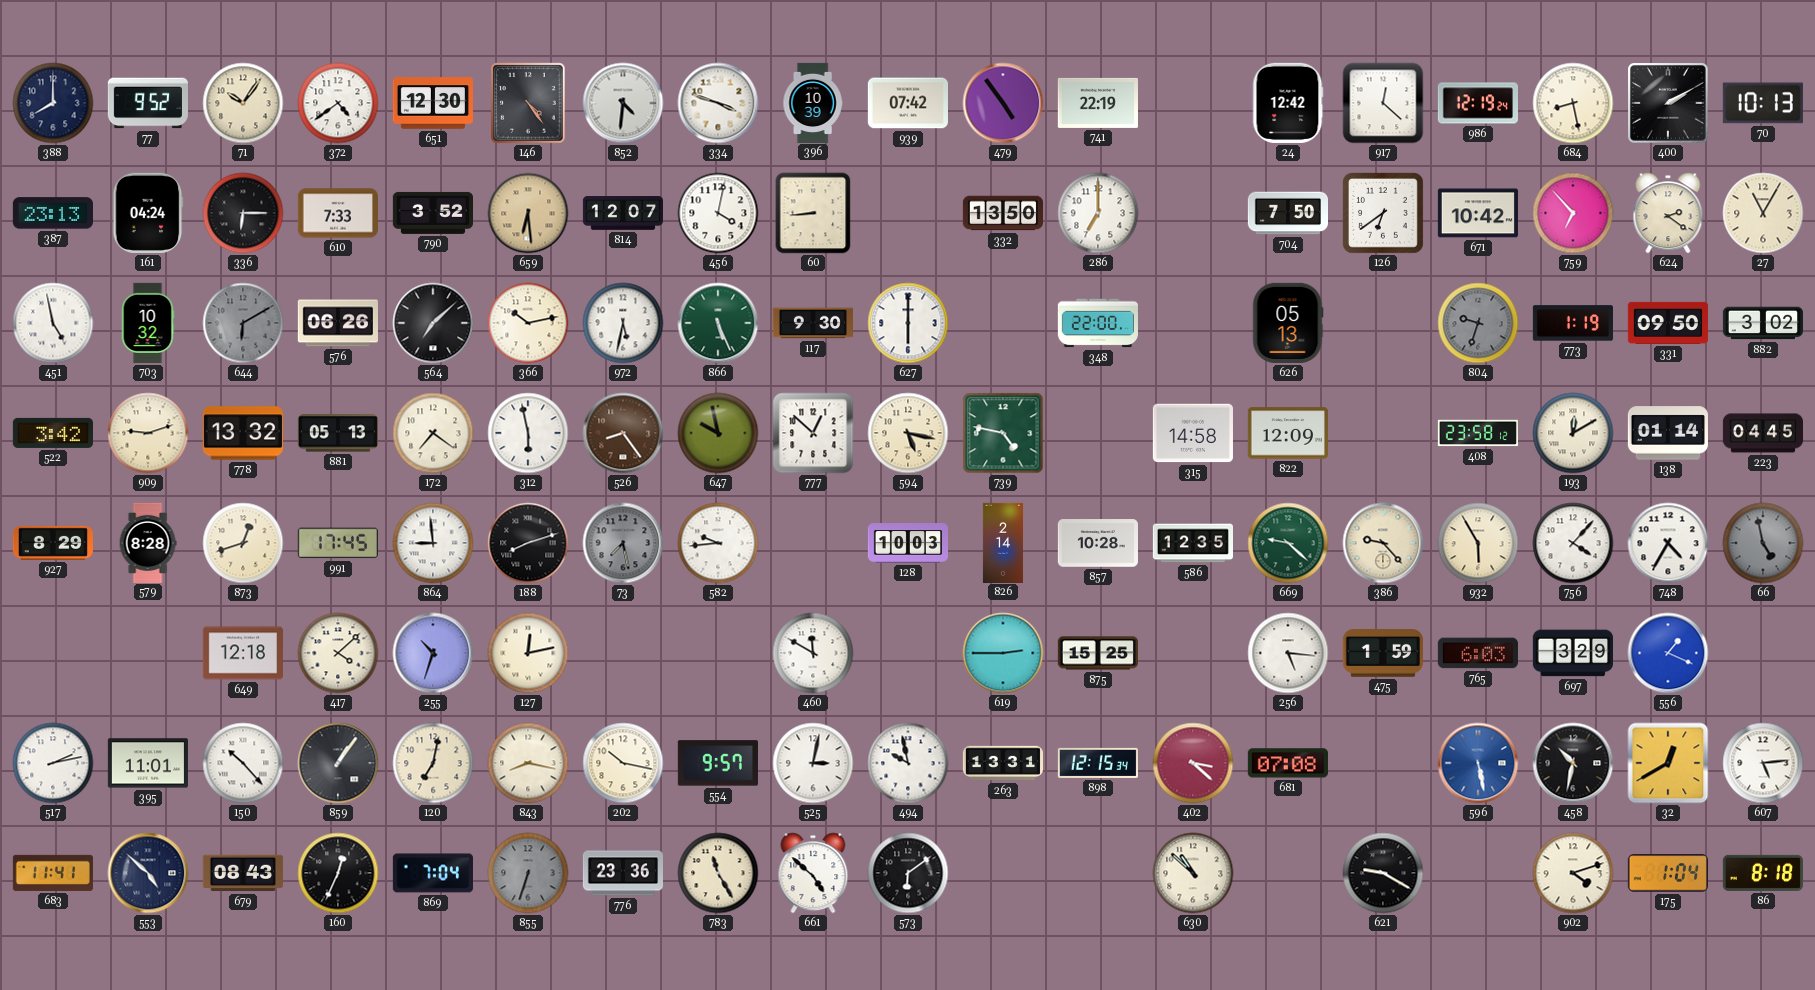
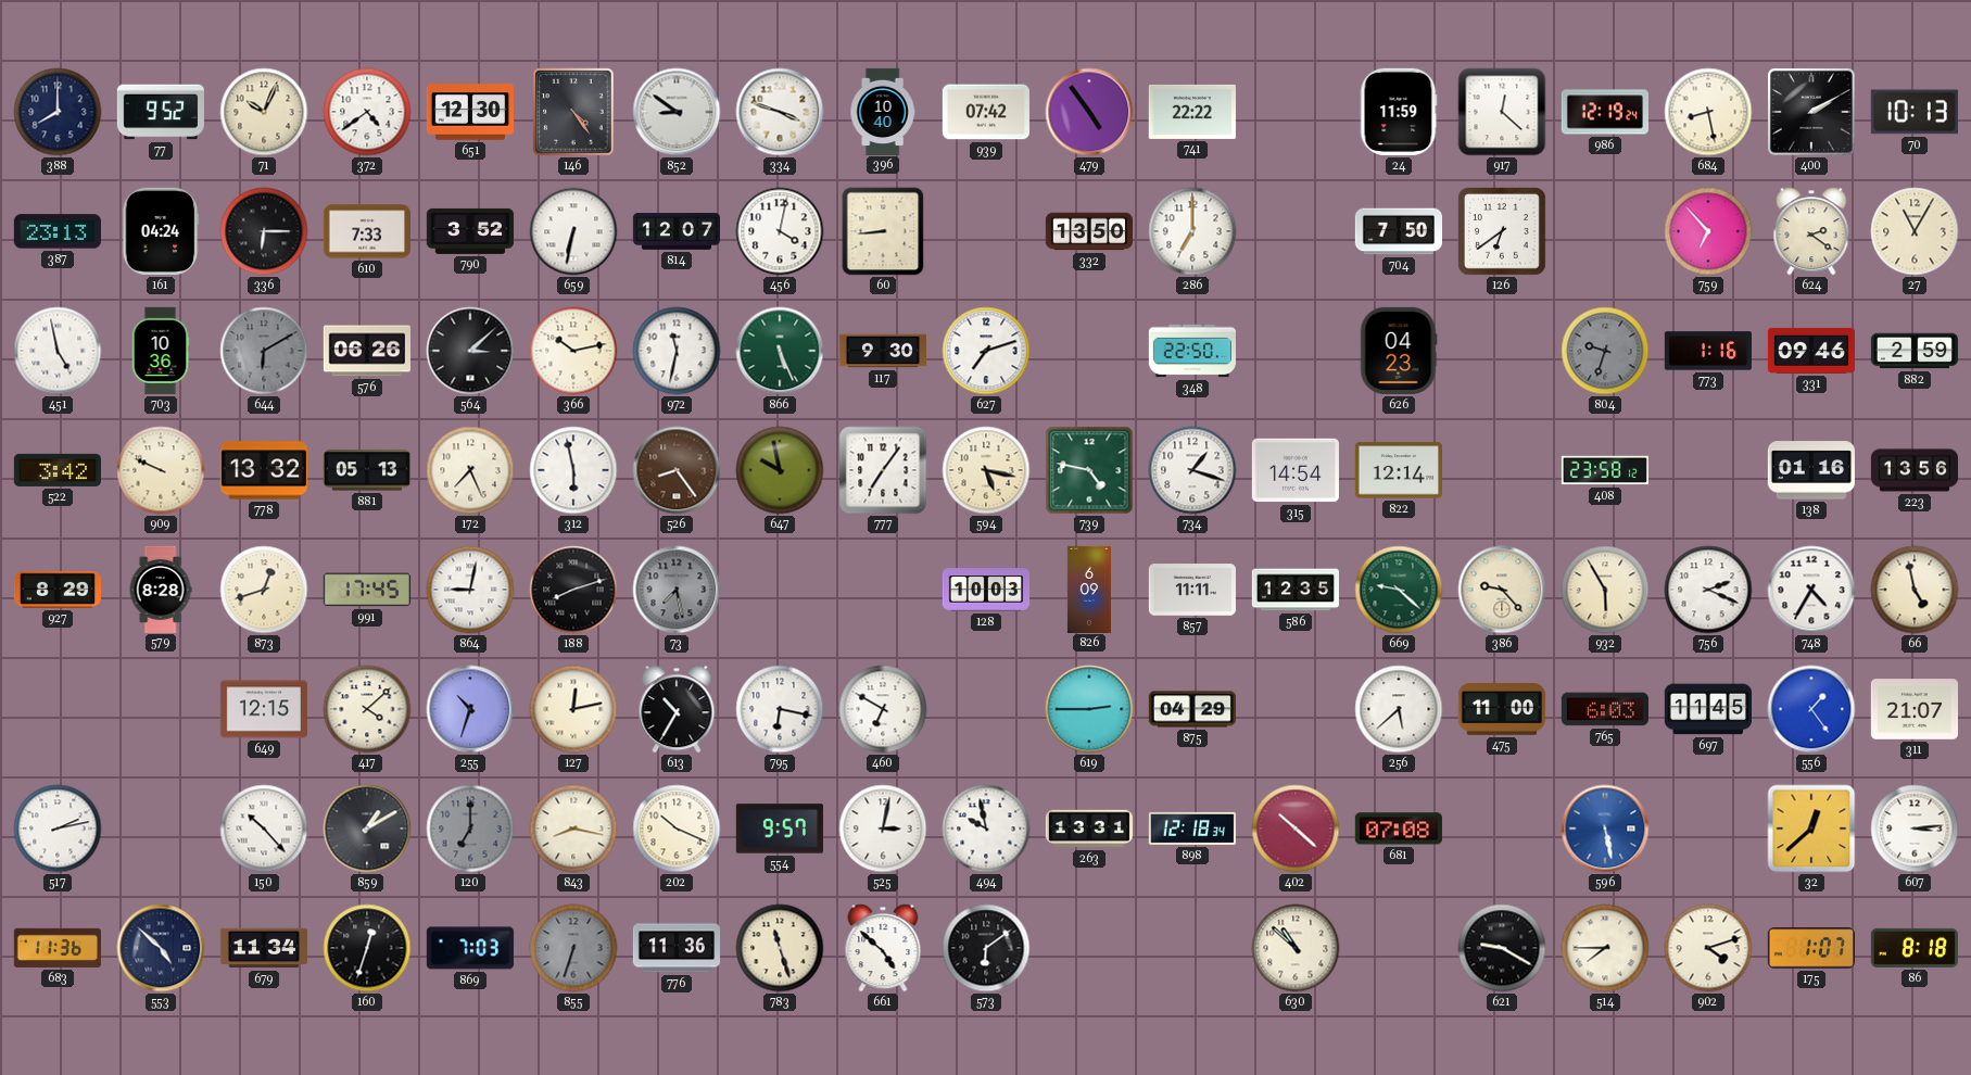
71: 10:06 -> 10:04
852: 4:31 -> 8:51
396: 10:39 -> 10:40
741: 22:19 -> 22:22
24: 12:42 -> 11:59
659: 6:29 -> 6:32
659 dial: champagne -> white
671: 10:42 -> none
703: 10:32 -> 10:36
564: 7:08 -> 3:08
972: 5:32 -> 11:32
627: 6:00 -> 7:12
348: 22:00 -> 22:50
626: 05:13 -> 04:23
773: 1:19 -> 1:16
331: 09:50 -> 09:46
882: 3:02 -> 2:59
909: 9:12 -> 9:49
172: 7:21 -> 7:26
777: 12:52 -> 7:06
734: none -> 1:18
315: 14:58 -> 14:54
822: 12:09 -> 12:14
193: 12:10 -> none
138: 01:14 -> 01:16
223: 04:45 -> 13:56
864: 8:59 -> 9:02
582: 9:44 -> none
826: 2:14 -> 6:09
857: 10:28 -> 11:11
756: 4:07 -> 2:19
66 dial: grey -> cream
649: 12:18 -> 12:15
613: none -> 10:35
795: none -> 6:17
460: 11:50 -> 6:50
875: 15:25 -> 04:29
256: 5:16 -> 5:38
475: 1:59 -> 11:00
697: 3:29 -> 11:45
556: 1:19 -> 1:24
311: none -> 21:07
395: 11:01 -> none
859: 1:06 -> 1:10
120: 7:02 -> 7:00
120 dial: cream -> grey
202: 10:17 -> 10:19
898: 12:15 -> 12:18
402: 3:22 -> 10:22
458: 10:32 -> none
32: 12:40 -> 12:38
607: 5:14 -> 3:14
683: 11:41 -> 11:36
679: 08:43 -> 11:34
160: 12:34 -> 12:33
869: 7:04 -> 7:03
776: 23:36 -> 11:36
783: 11:25 -> 11:27
514: none -> 7:45
175: 1:04 -> 1:07
